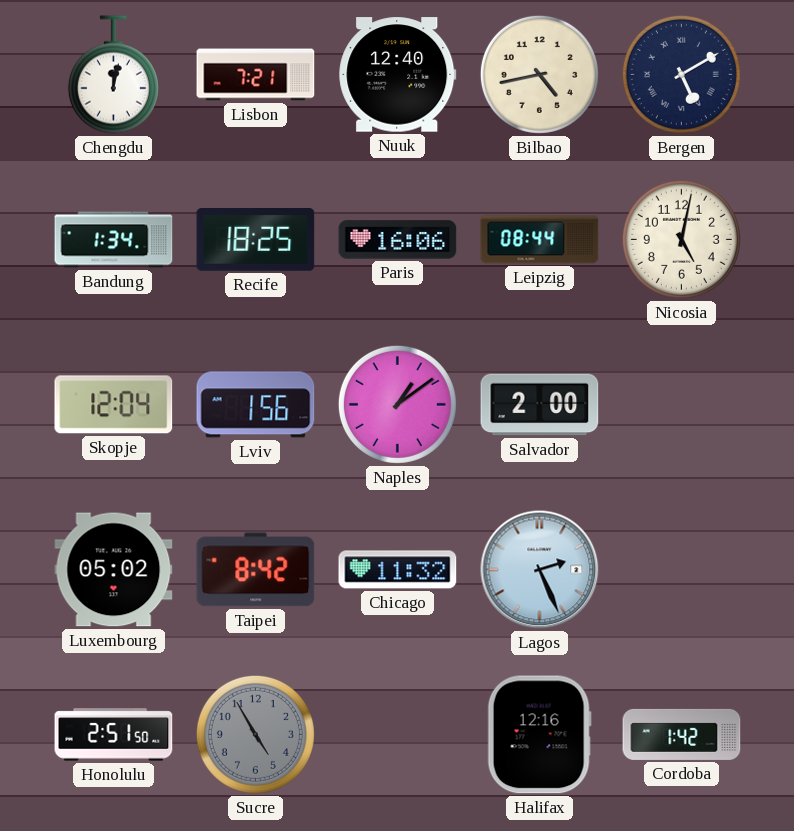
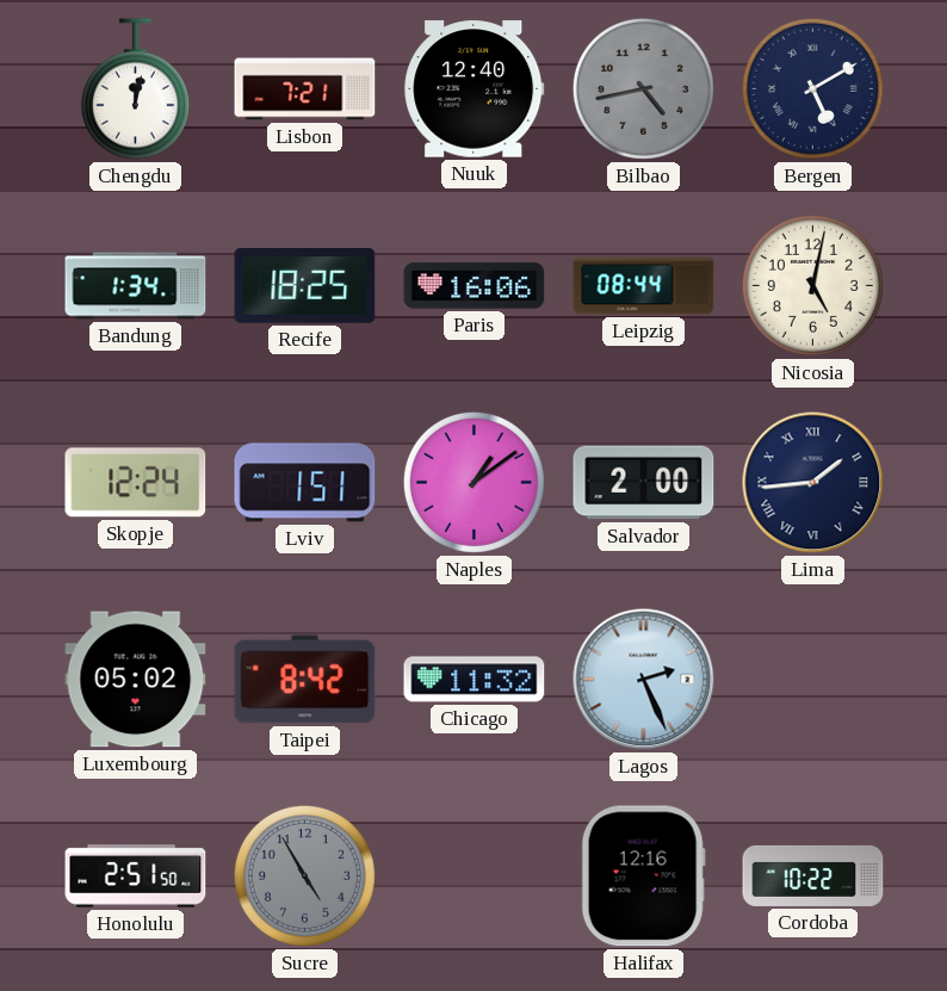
Bilbao dial: cream -> grey
Skopje: 12:04 -> 12:24
Lviv: 1:56 -> 1:51
Lima: none -> 1:44
Cordoba: 1:42 -> 10:22
